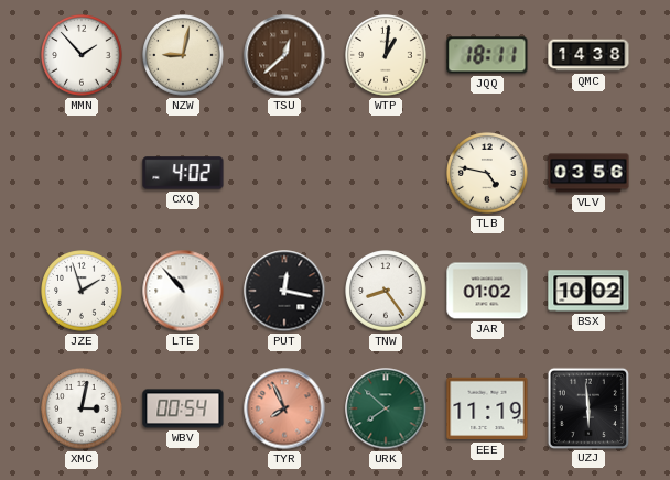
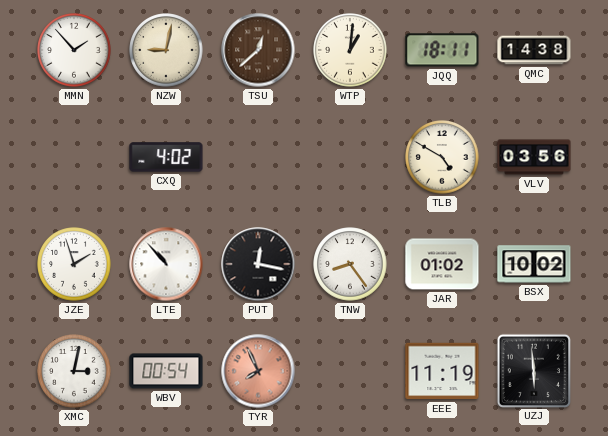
TLB: 4:47 -> 4:50
URK: 7:52 -> none
